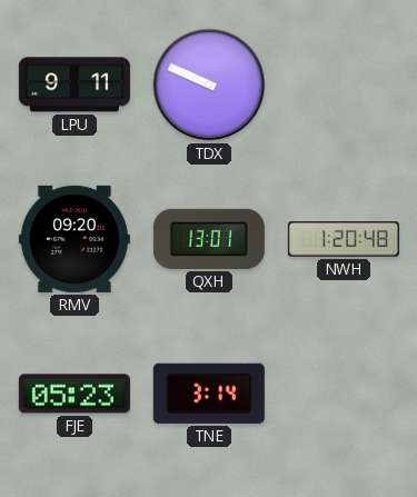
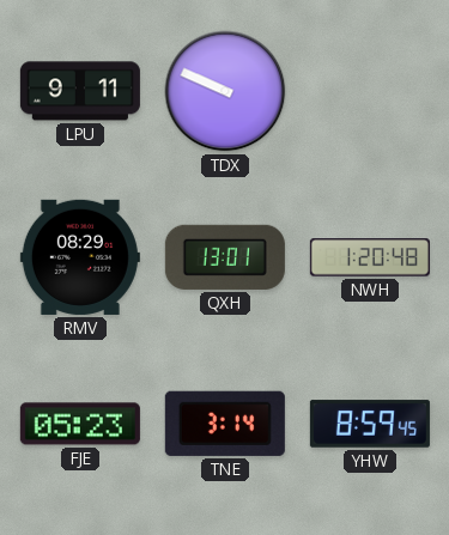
RMV: 09:20 -> 08:29
YHW: none -> 8:59
